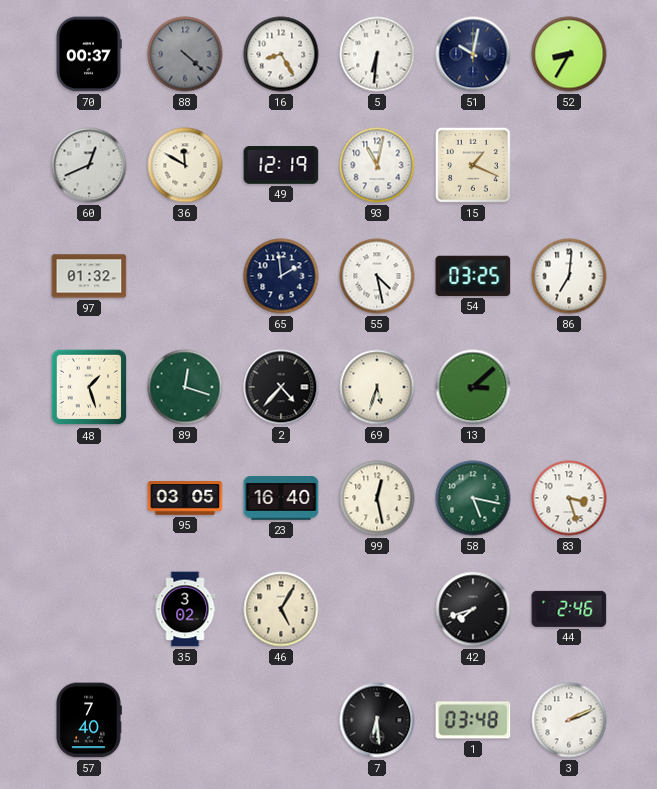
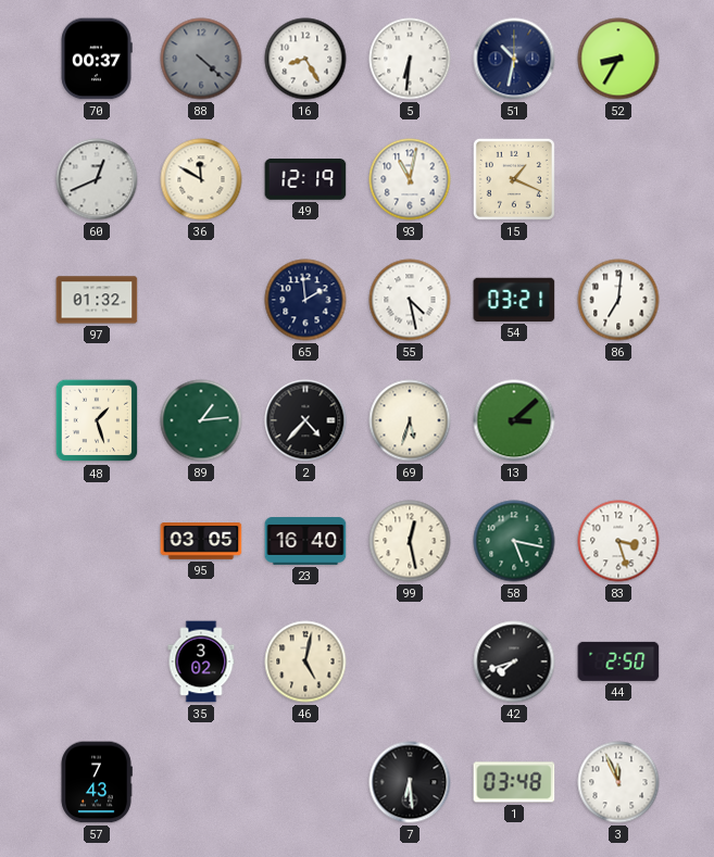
51: 10:02 -> 10:32
54: 03:25 -> 03:21
89: 12:18 -> 1:14
46: 5:05 -> 5:02
44: 2:46 -> 2:50
57: 7:40 -> 7:43
3: 2:11 -> 11:56
